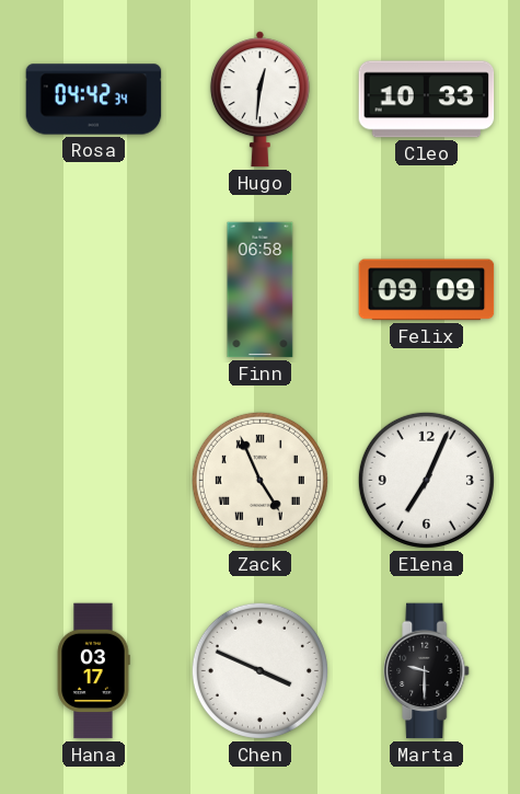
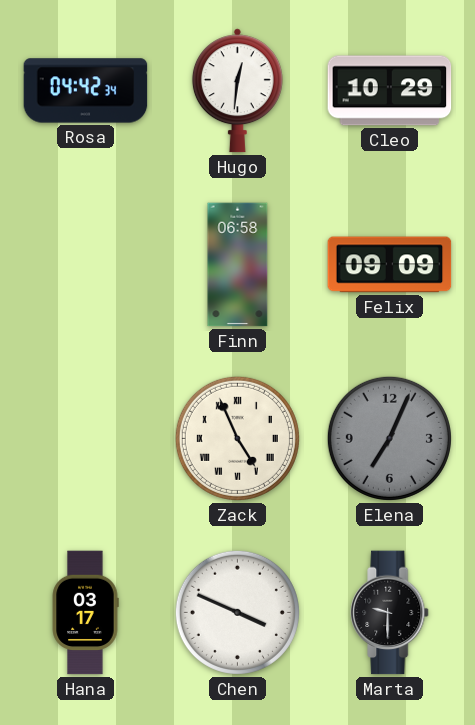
Cleo: 10:33 -> 10:29
Elena dial: white -> grey
